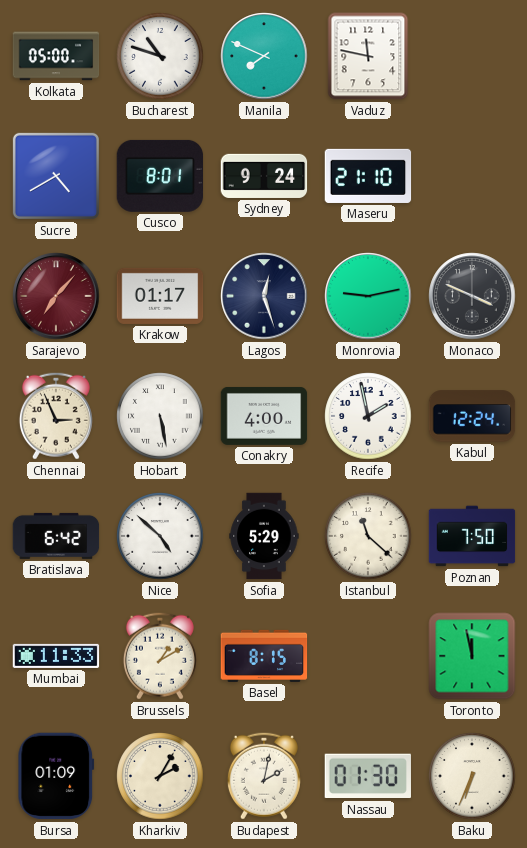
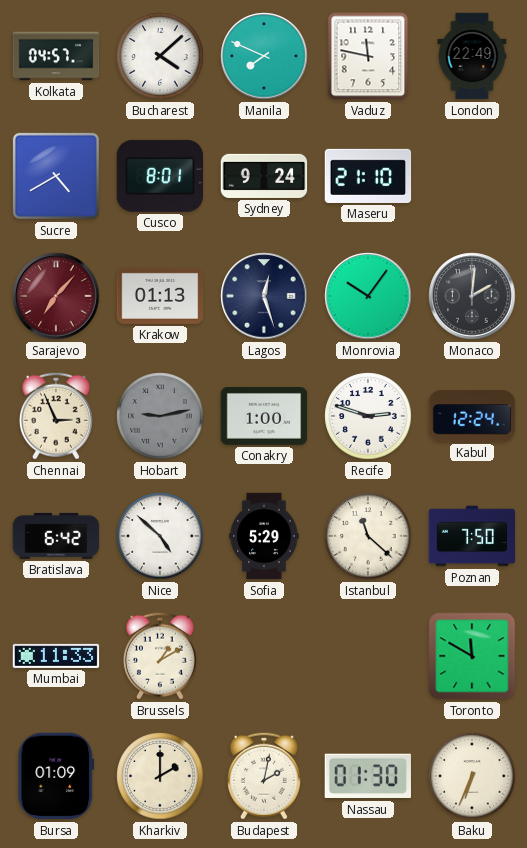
Kolkata: 05:00 -> 04:57
Bucharest: 10:48 -> 4:08
London: none -> 22:49
Krakow: 01:17 -> 01:13
Monrovia: 9:13 -> 10:06
Monaco: 3:49 -> 2:01
Hobart: 5:28 -> 9:13
Hobart dial: white -> grey
Conakry: 4:00 -> 1:00
Recife: 1:58 -> 2:48
Basel: 8:15 -> none
Toronto: 11:58 -> 11:50
Kharkiv: 2:05 -> 2:00
